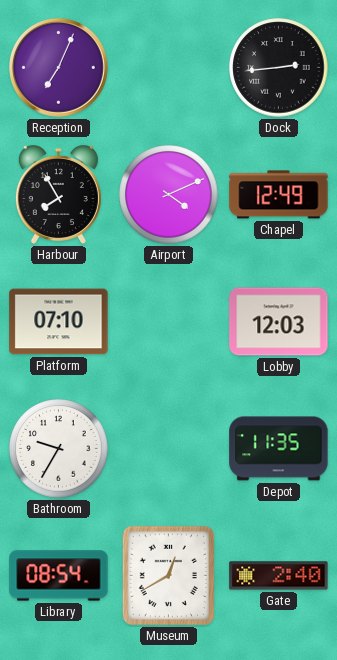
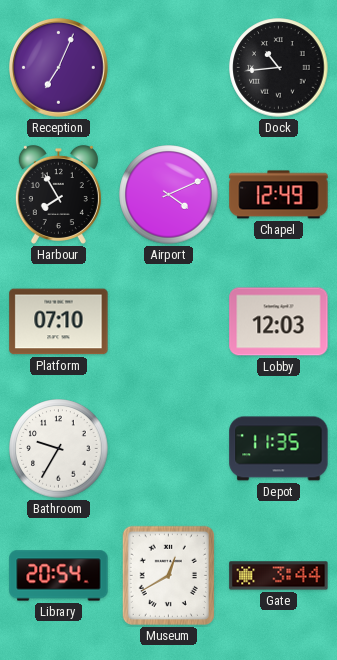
Dock: 2:44 -> 10:44
Library: 08:54 -> 20:54
Gate: 2:40 -> 3:44
